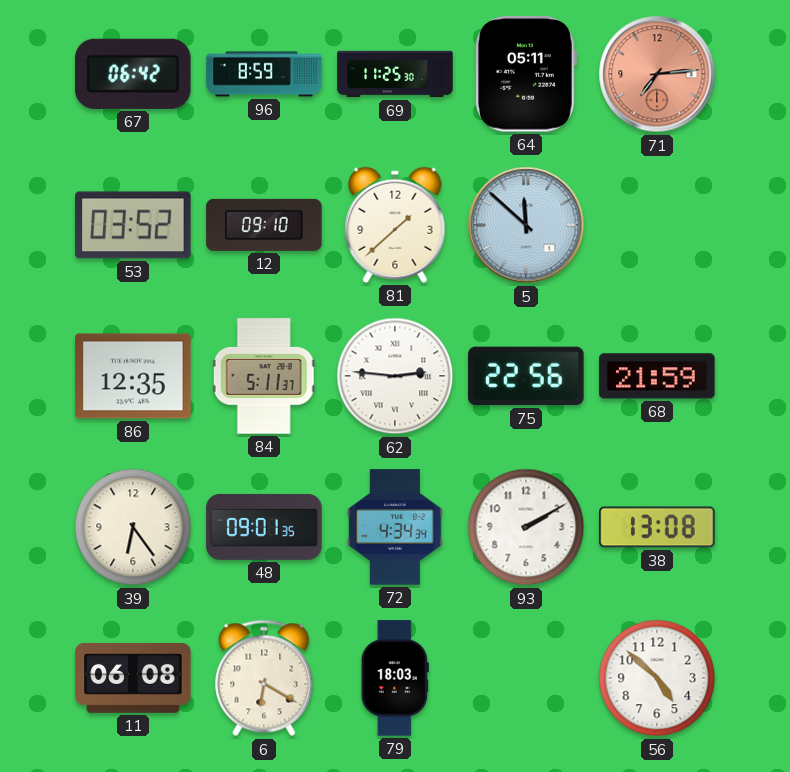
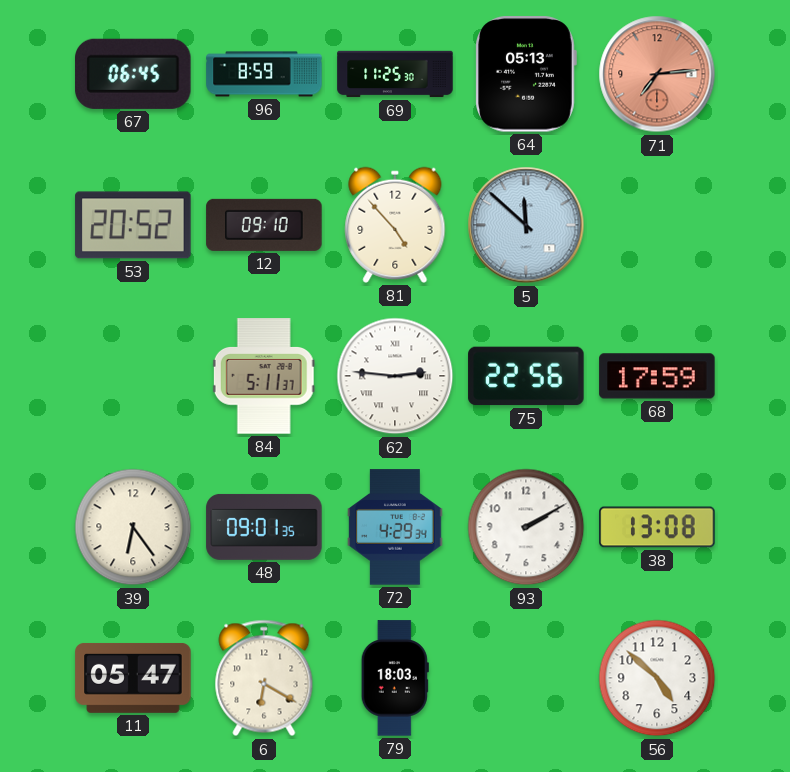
67: 06:42 -> 06:45
64: 05:11 -> 05:13
53: 03:52 -> 20:52
81: 1:38 -> 4:53
86: 12:35 -> none
68: 21:59 -> 17:59
72: 4:34 -> 4:29
11: 06:08 -> 05:47
